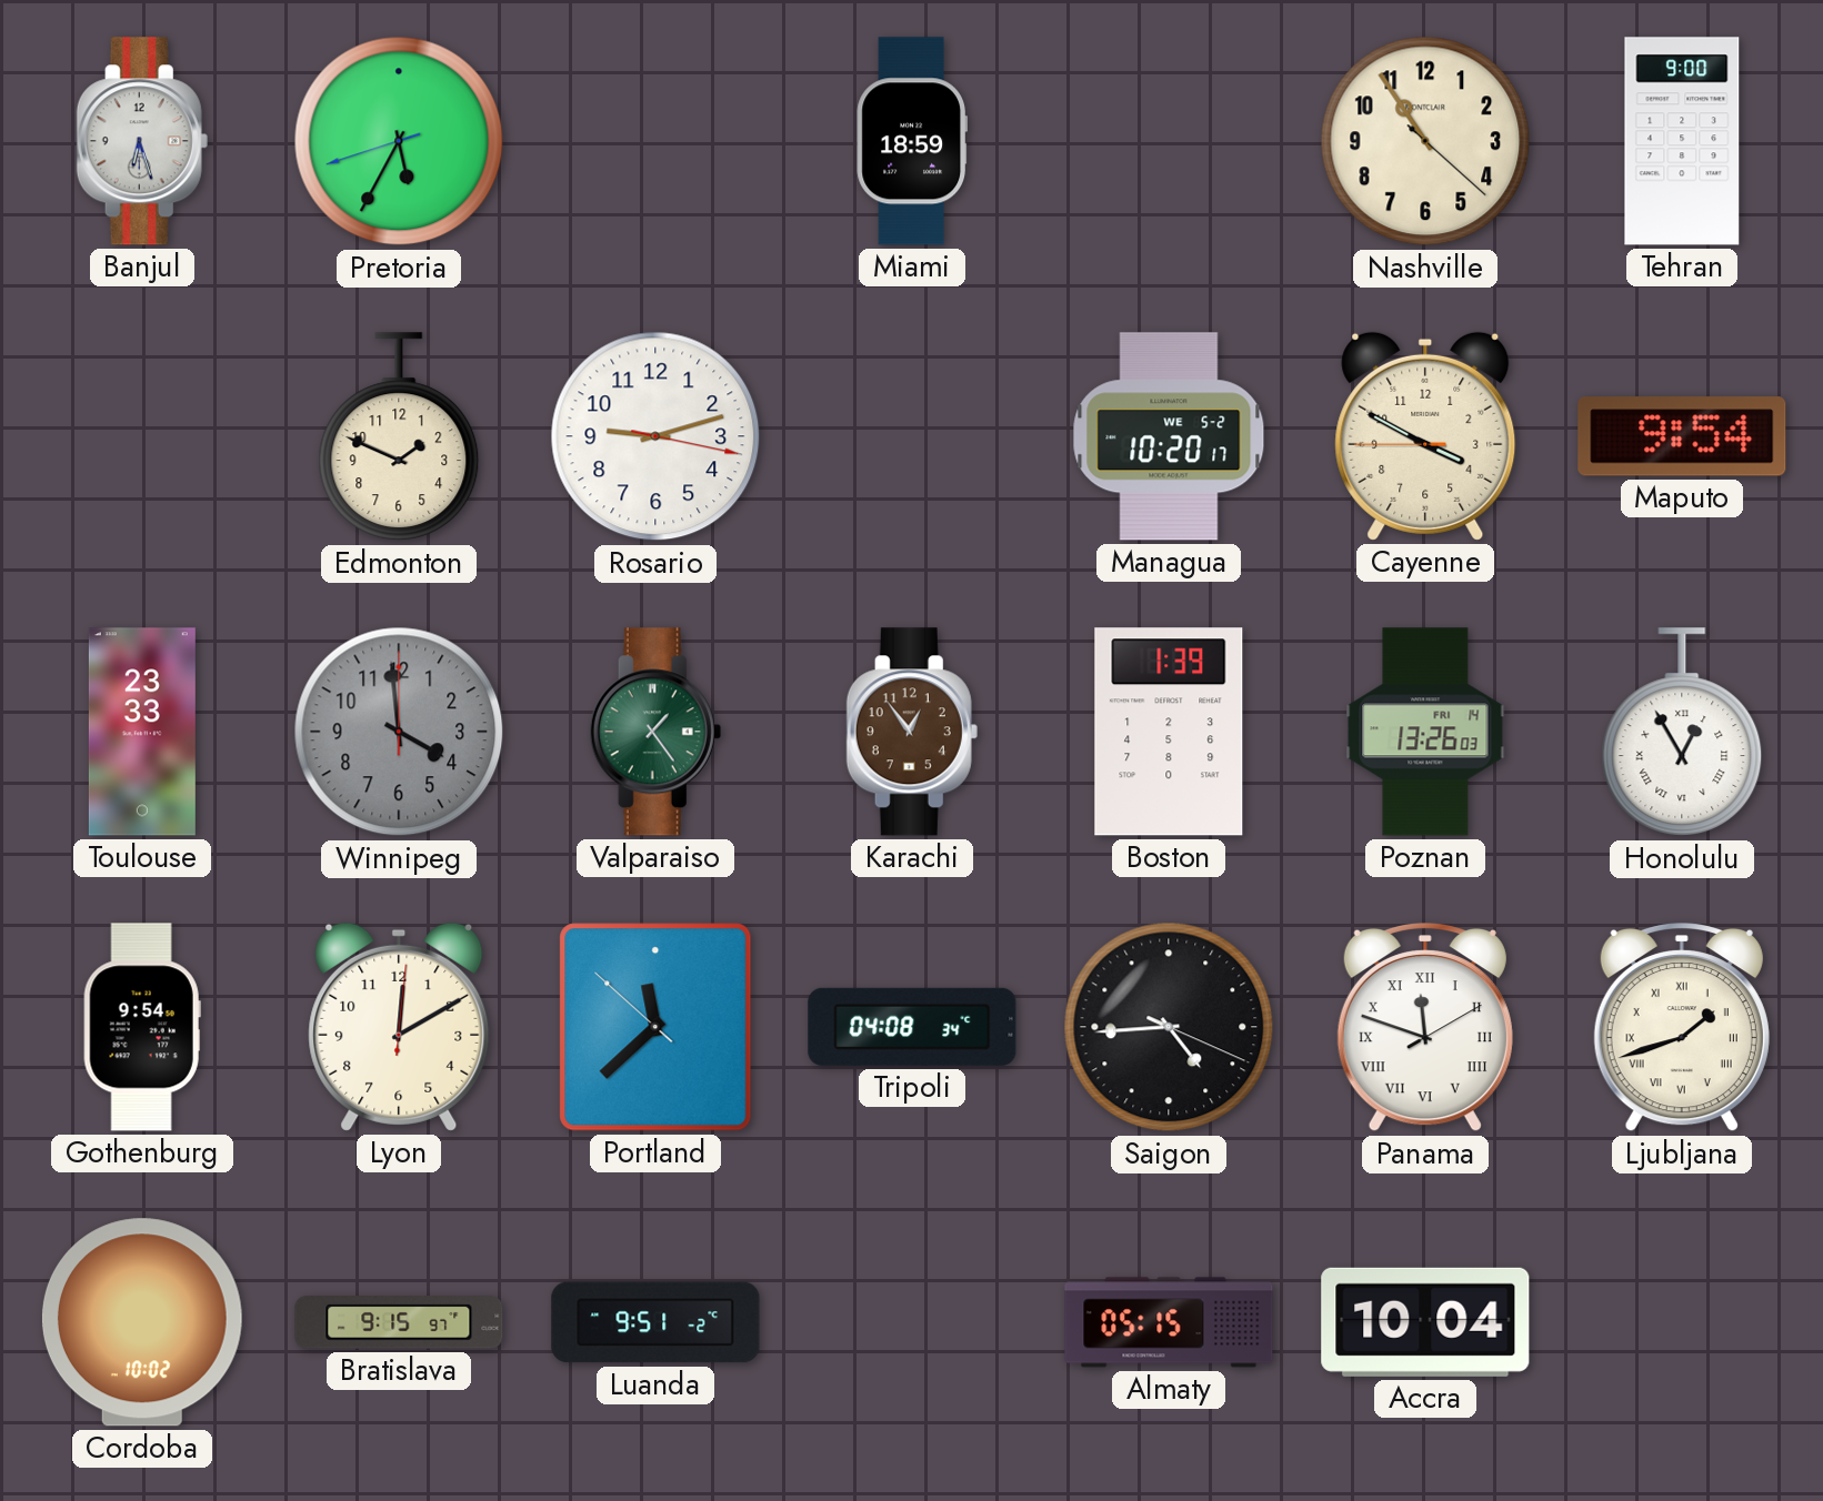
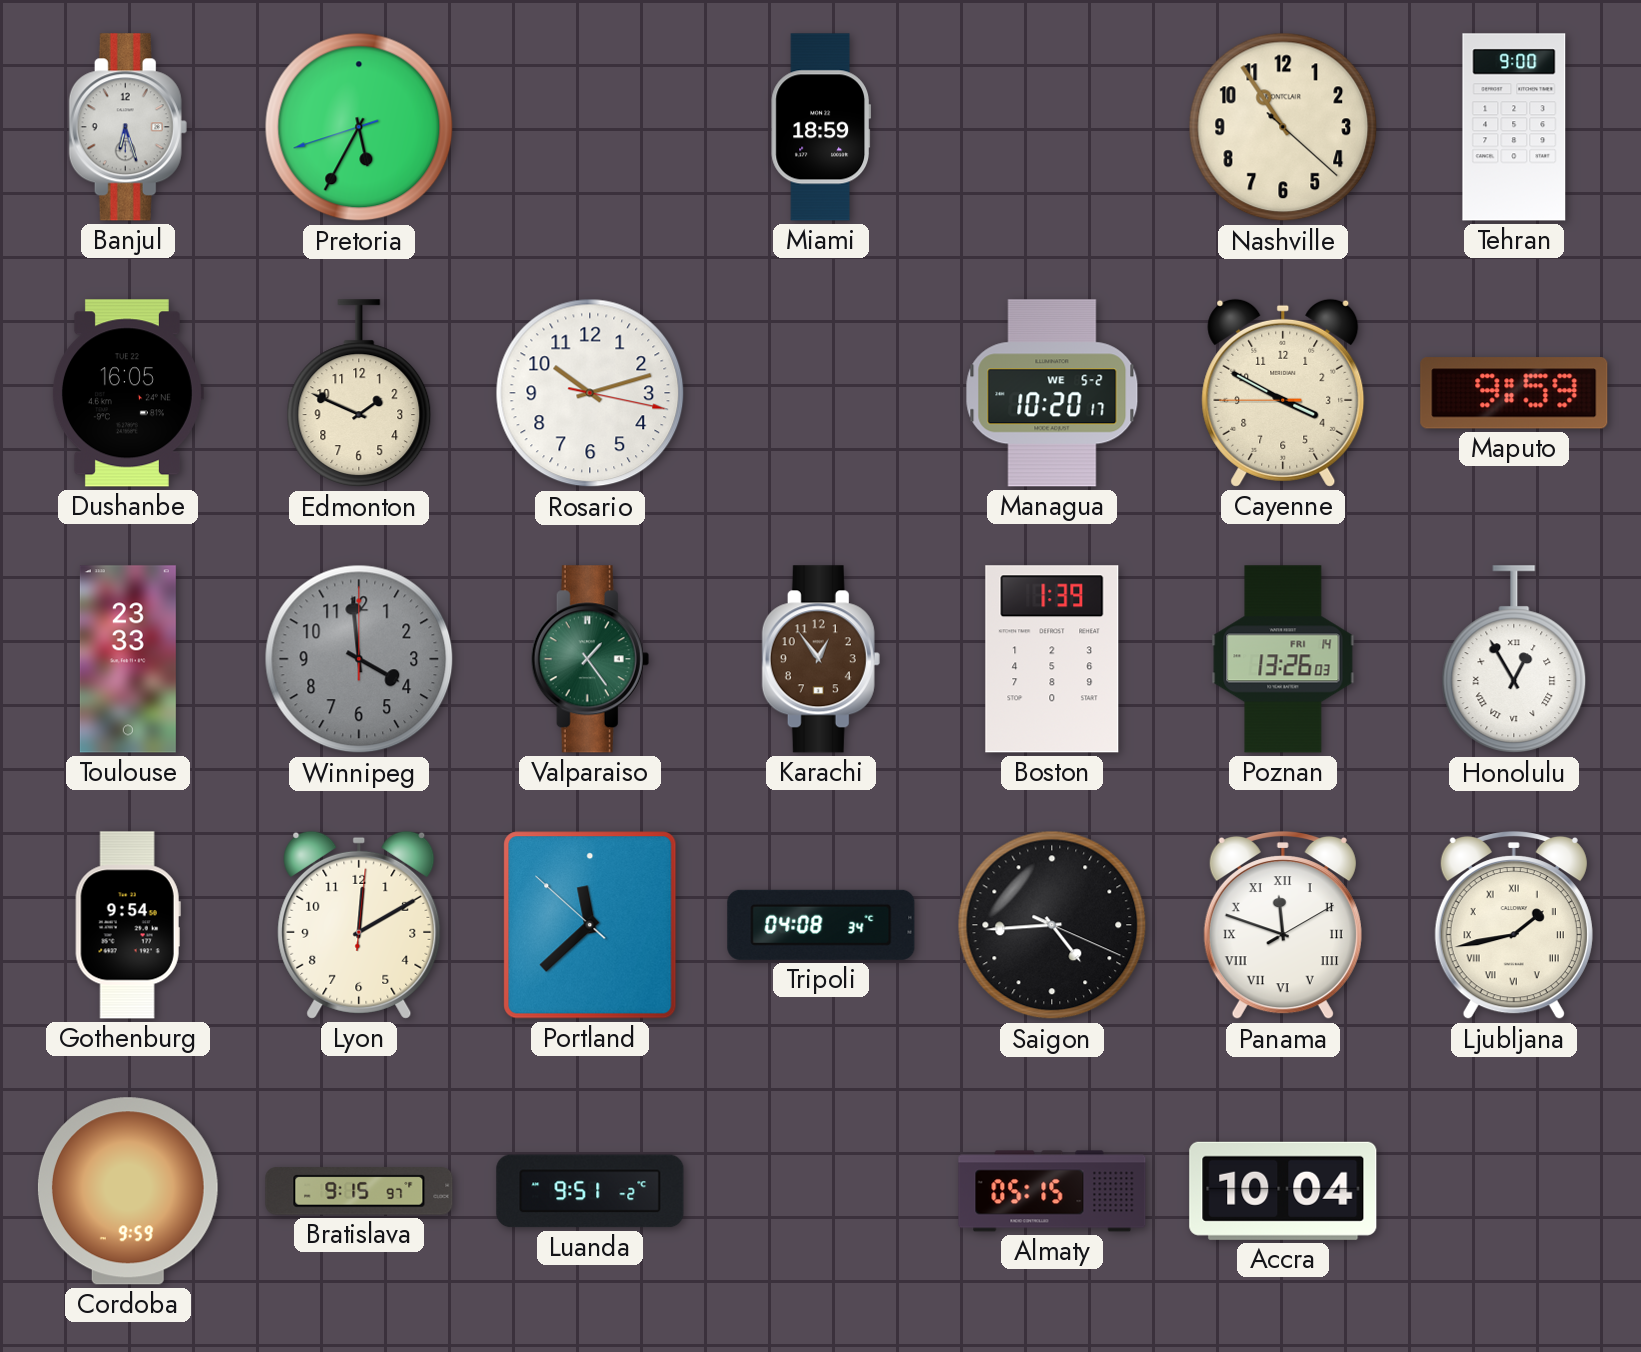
Dushanbe: none -> 16:05
Rosario: 9:12 -> 10:12
Maputo: 9:54 -> 9:59
Ljubljana: 1:42 -> 1:43
Cordoba: 10:02 -> 9:59
